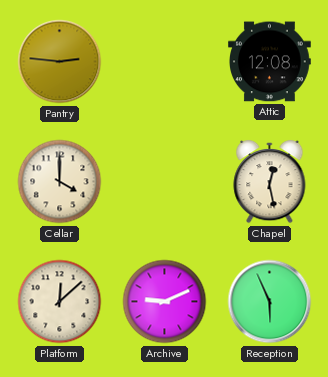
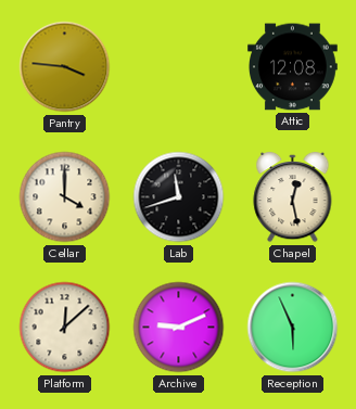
Pantry: 2:46 -> 3:46
Lab: none -> 11:42
